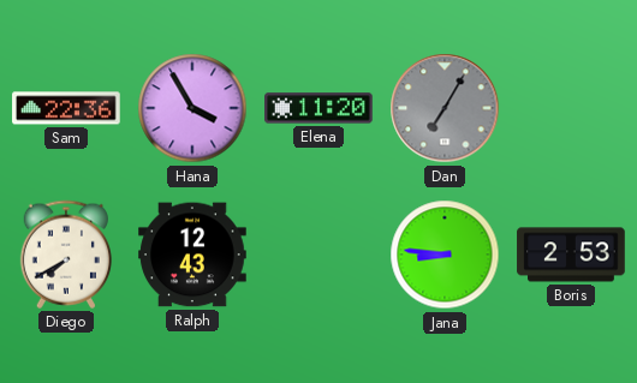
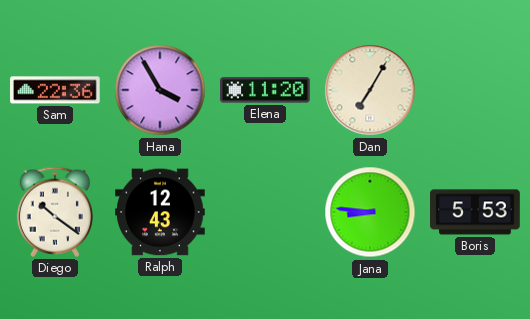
Dan dial: grey -> cream
Diego: 7:40 -> 10:21
Boris: 2:53 -> 5:53
